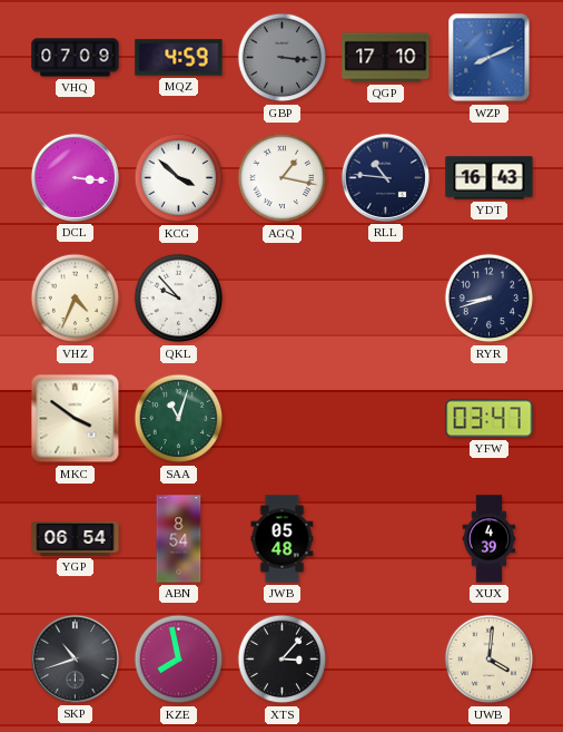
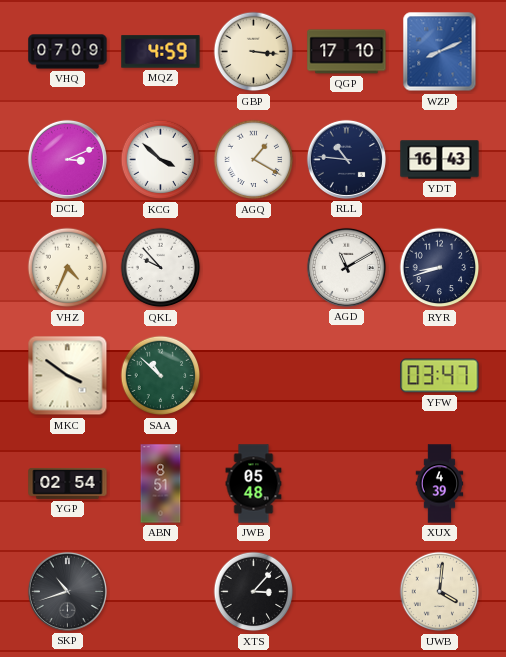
GBP dial: grey -> cream
DCL: 3:16 -> 3:11
AGQ: 1:17 -> 1:20
AGD: none -> 11:10
SAA: 11:03 -> 10:52
YGP: 06:54 -> 02:54
ABN: 8:54 -> 8:51
KZE: 7:58 -> none
